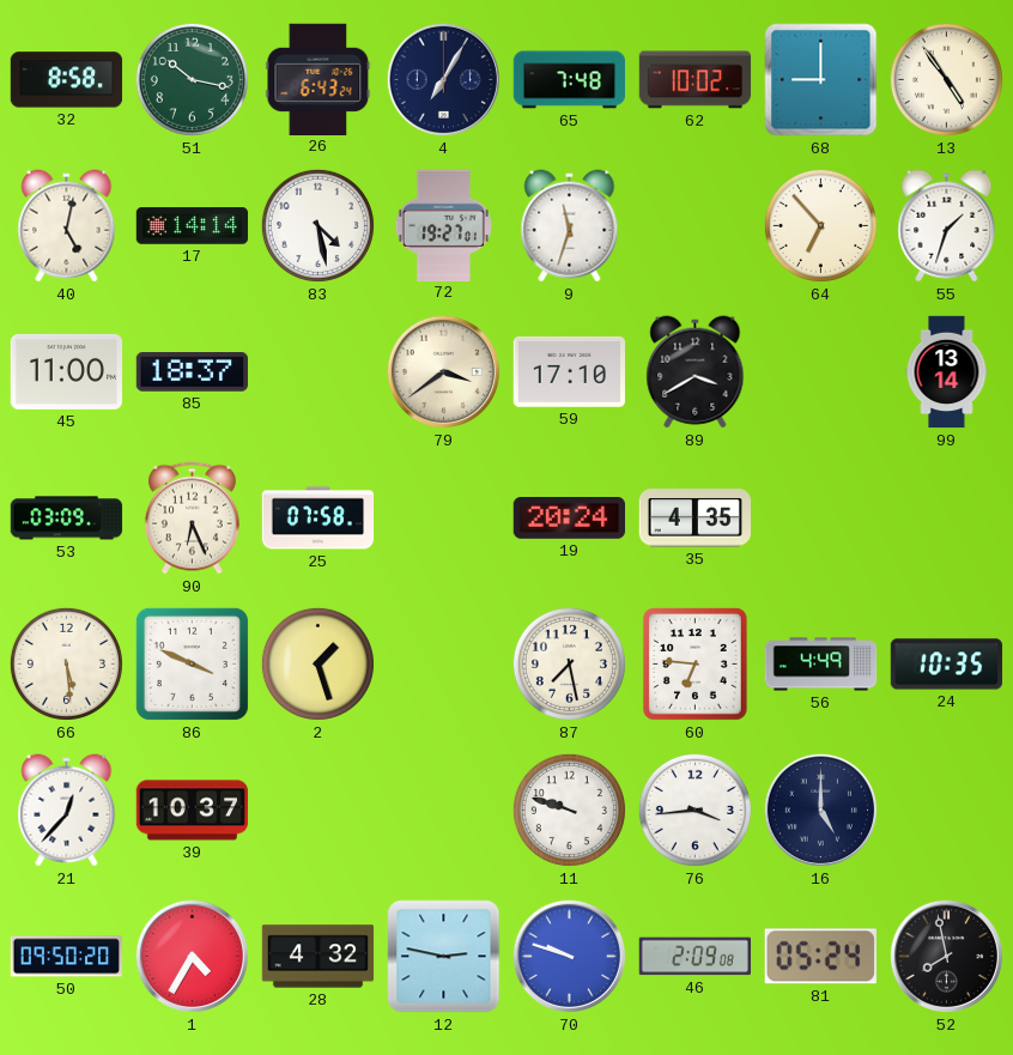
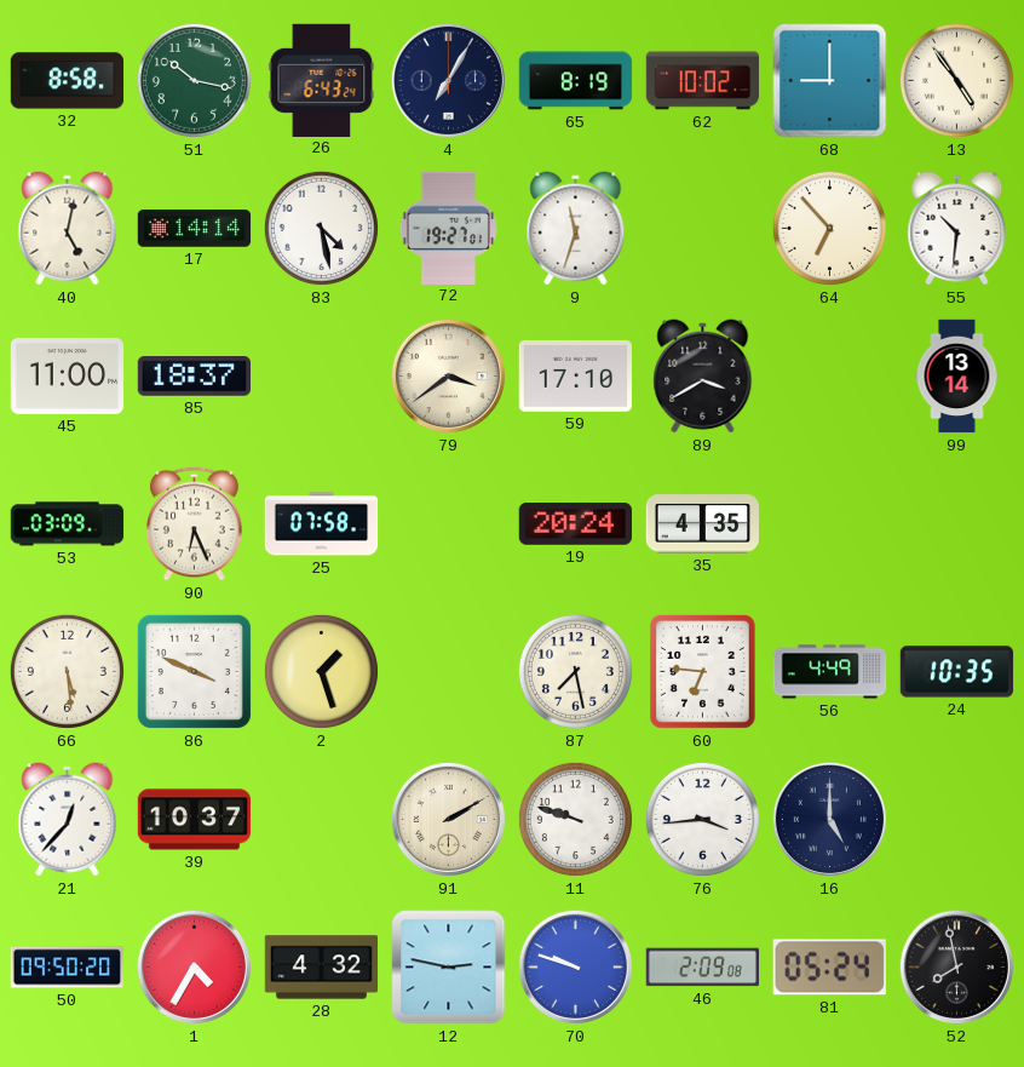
65: 7:48 -> 8:19
55: 1:33 -> 10:31
91: none -> 2:10
